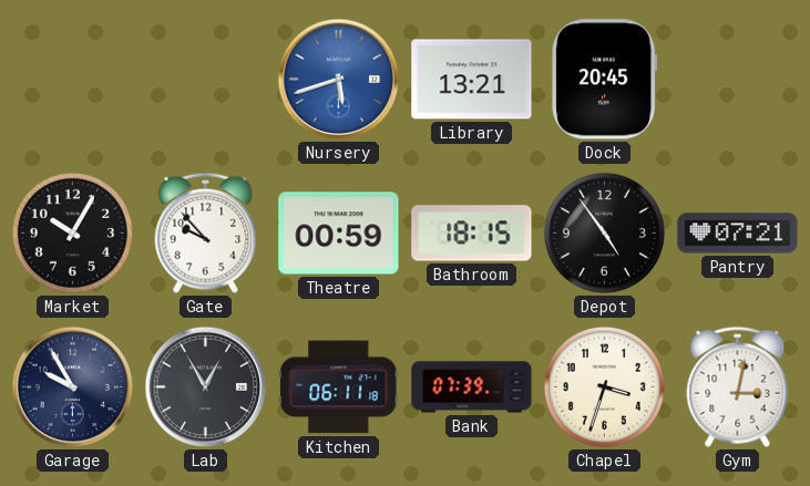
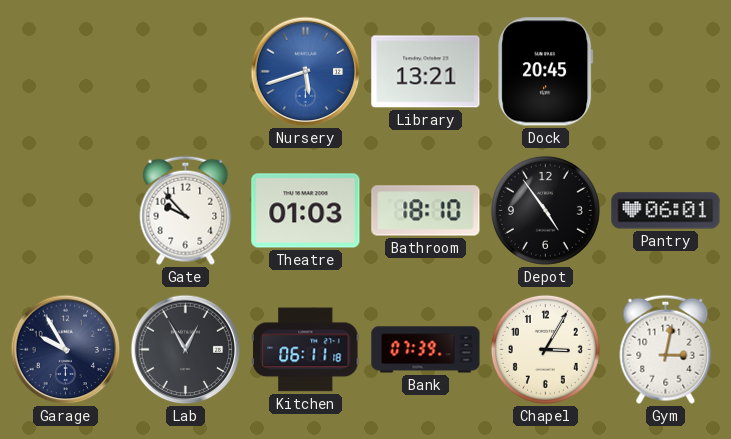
Market: 10:05 -> none
Theatre: 00:59 -> 01:03
Bathroom: 18:15 -> 18:10
Pantry: 07:21 -> 06:01
Chapel: 3:33 -> 3:05
